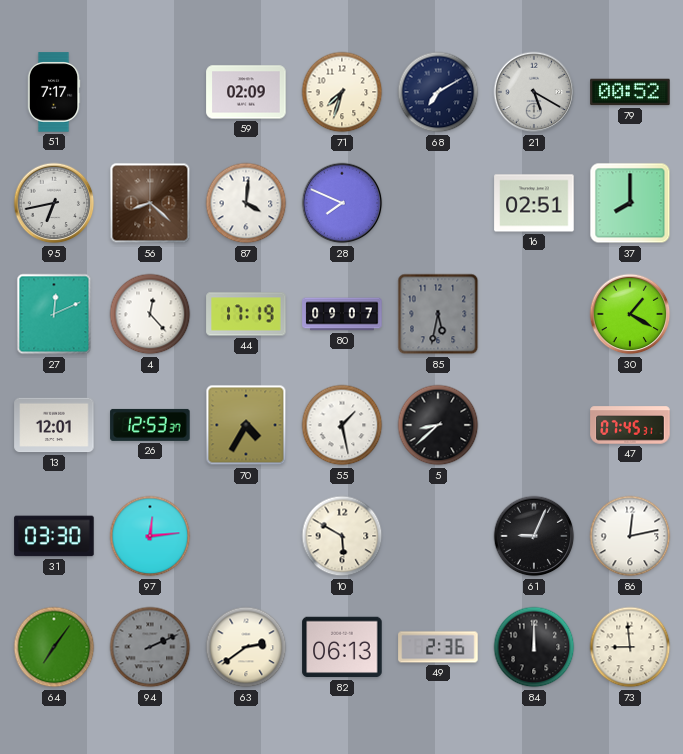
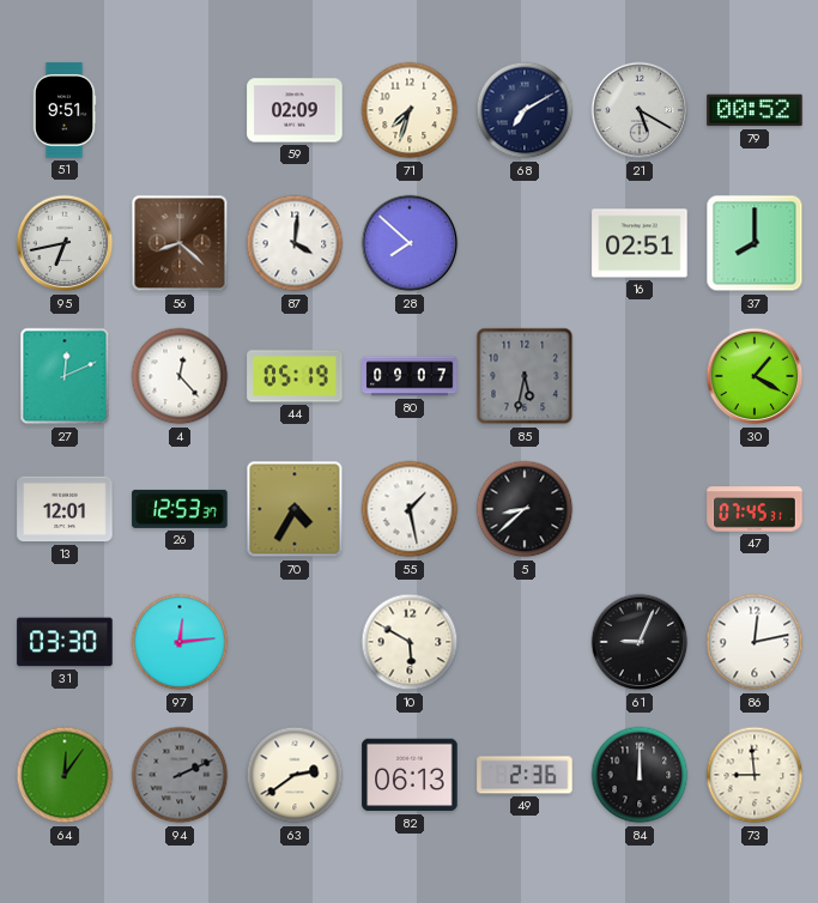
51: 7:17 -> 9:51
28: 7:49 -> 7:52
44: 17:19 -> 05:19
64: 7:06 -> 12:06
